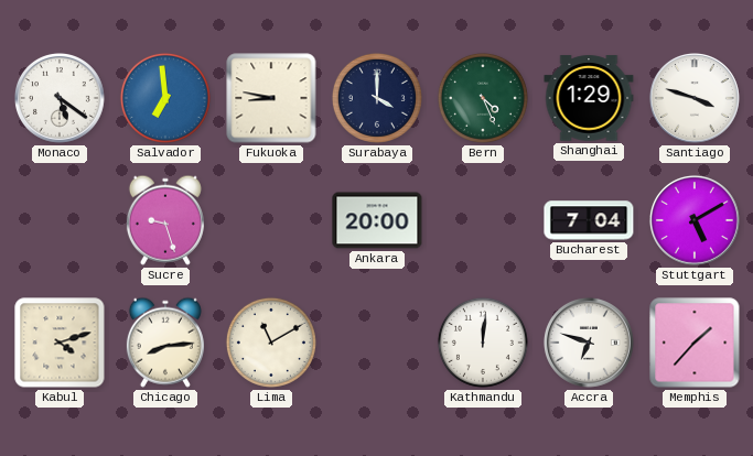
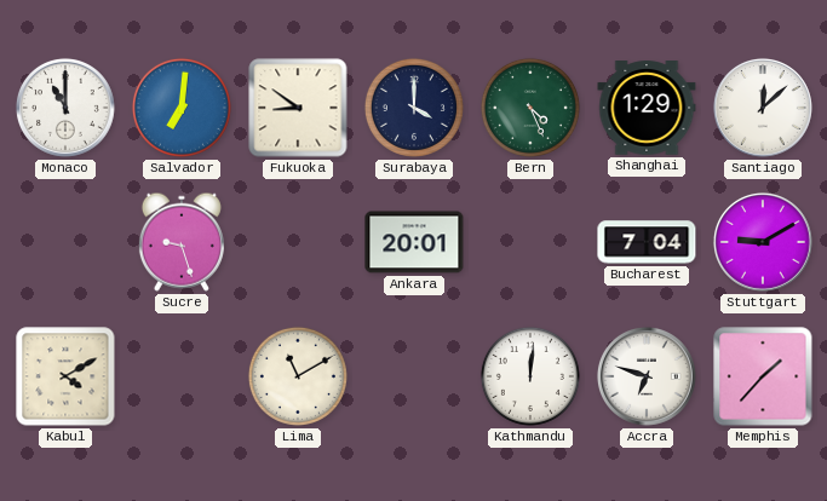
Monaco: 5:21 -> 11:00
Salvador: 6:59 -> 7:01
Fukuoka: 8:47 -> 8:51
Santiago: 3:48 -> 12:08
Ankara: 20:00 -> 20:01
Stuttgart: 5:10 -> 9:10
Kabul: 4:12 -> 4:10
Chicago: 8:14 -> none
